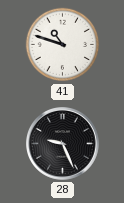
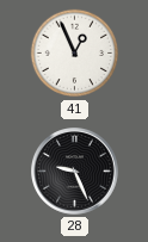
41: 10:48 -> 12:56
